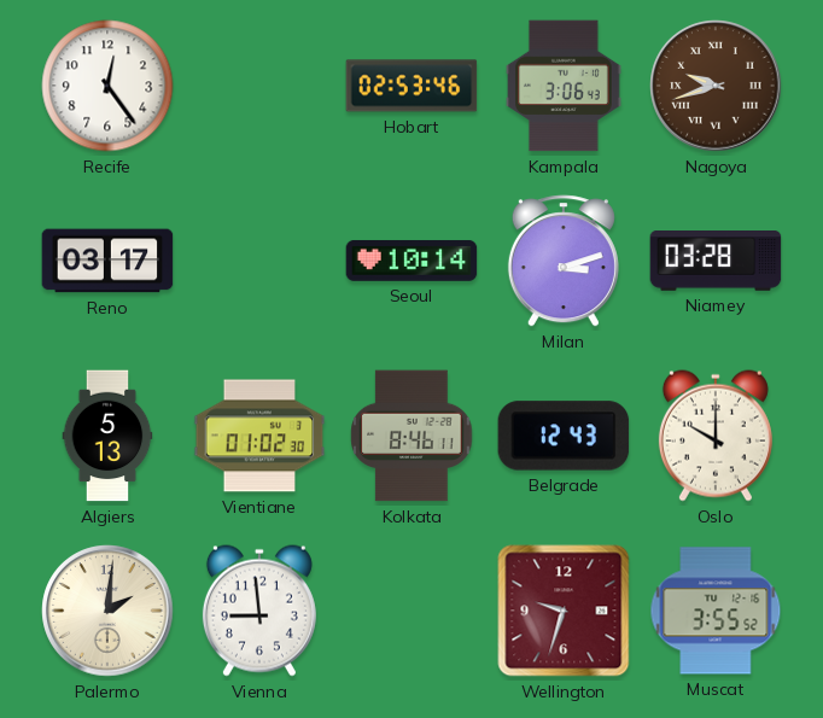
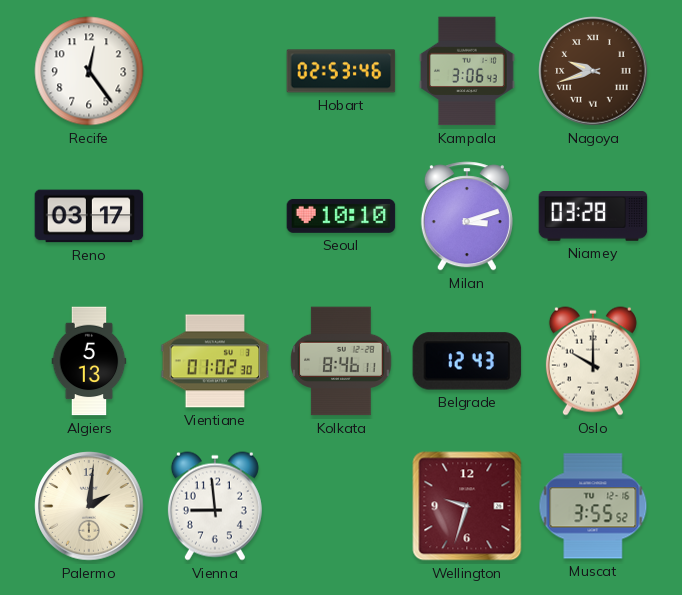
Seoul: 10:14 -> 10:10
